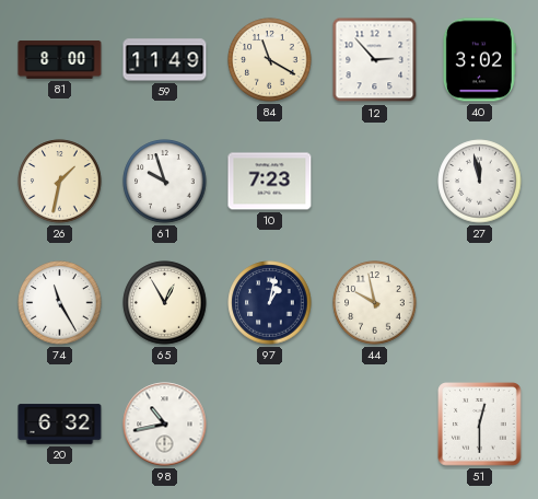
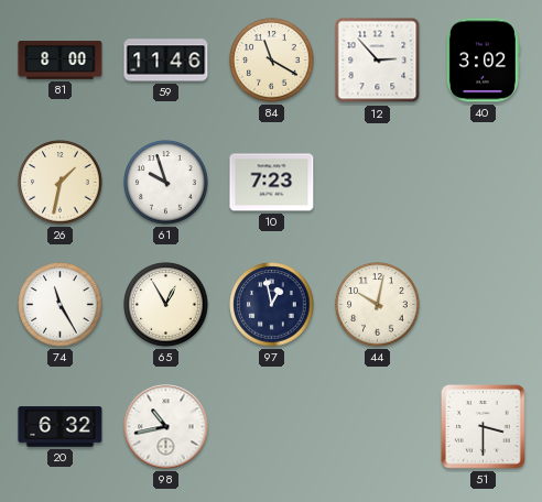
59: 11:49 -> 11:46
27: 11:58 -> none
97: 1:02 -> 12:58
44: 9:58 -> 10:02
51: 12:30 -> 3:30
